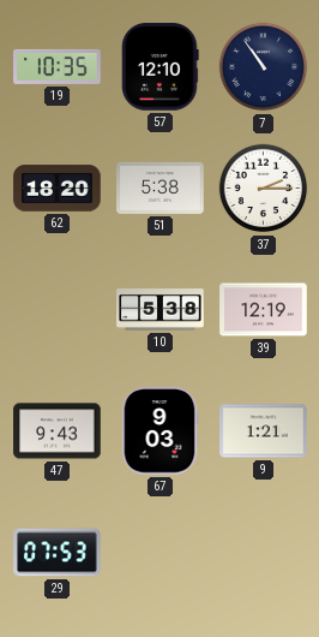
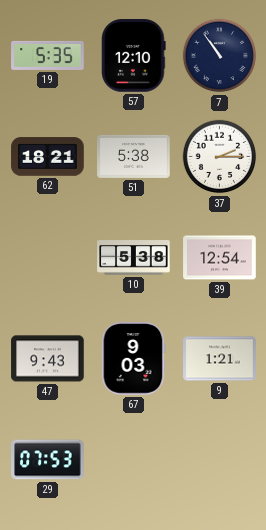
19: 10:35 -> 5:35
62: 18:20 -> 18:21
39: 12:19 -> 12:54
